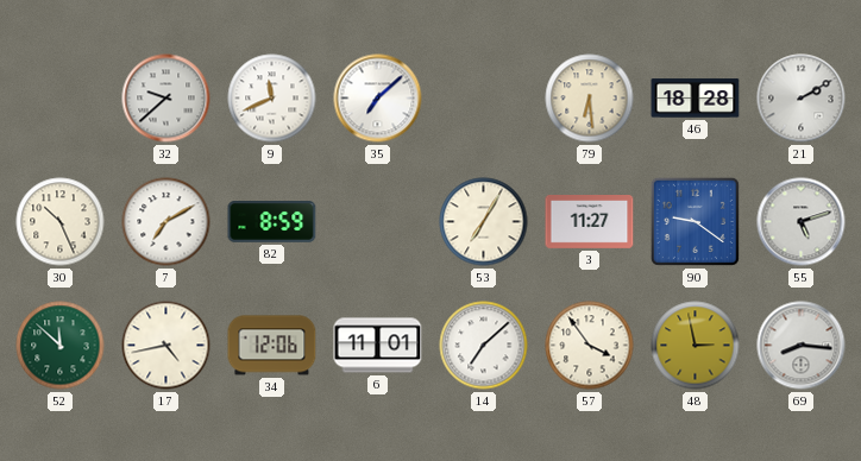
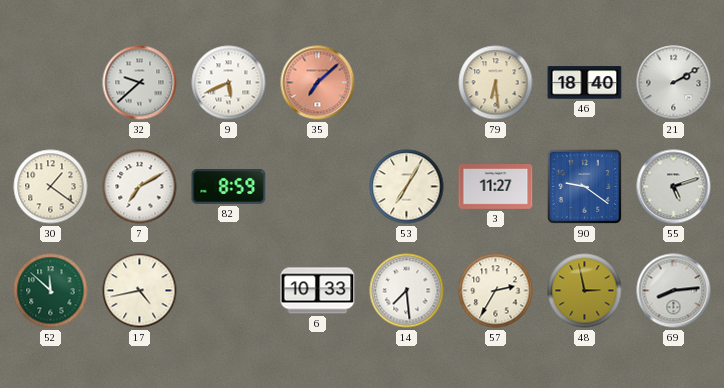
9: 11:41 -> 5:41
35 dial: white -> salmon
46: 18:28 -> 18:40
30: 10:26 -> 1:21
34: 12:06 -> none
6: 11:01 -> 10:33
14: 7:08 -> 7:29
57: 3:54 -> 2:35
69: 8:16 -> 8:14
